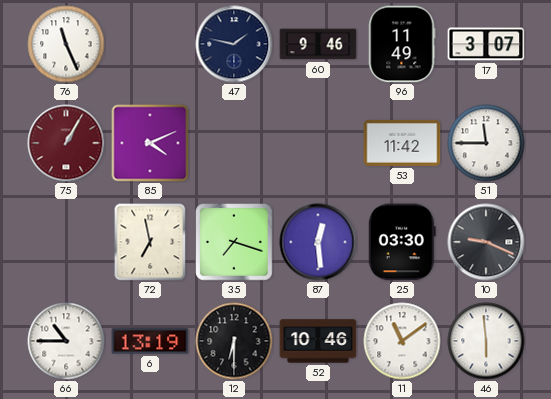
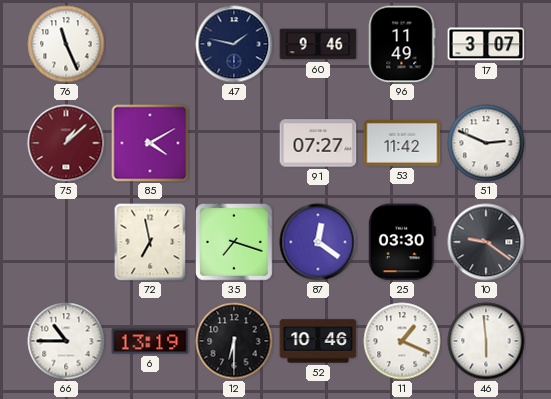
75: 1:05 -> 1:08
85: 4:11 -> 4:10
91: none -> 07:27
51: 11:45 -> 2:49
87: 12:29 -> 12:21
10: 9:19 -> 9:21
11: 11:09 -> 1:19
